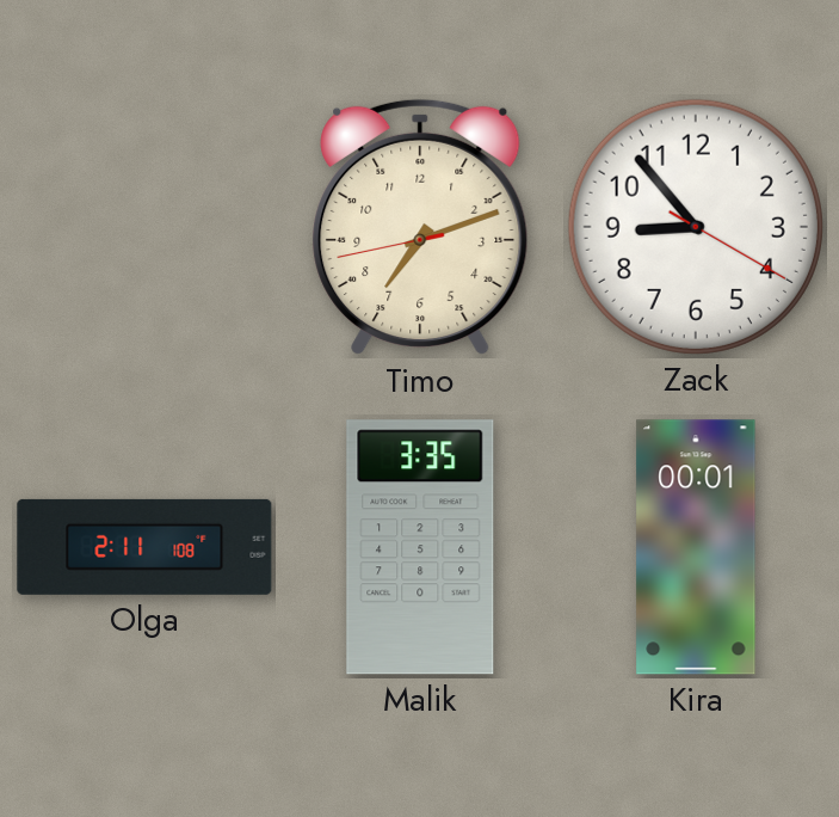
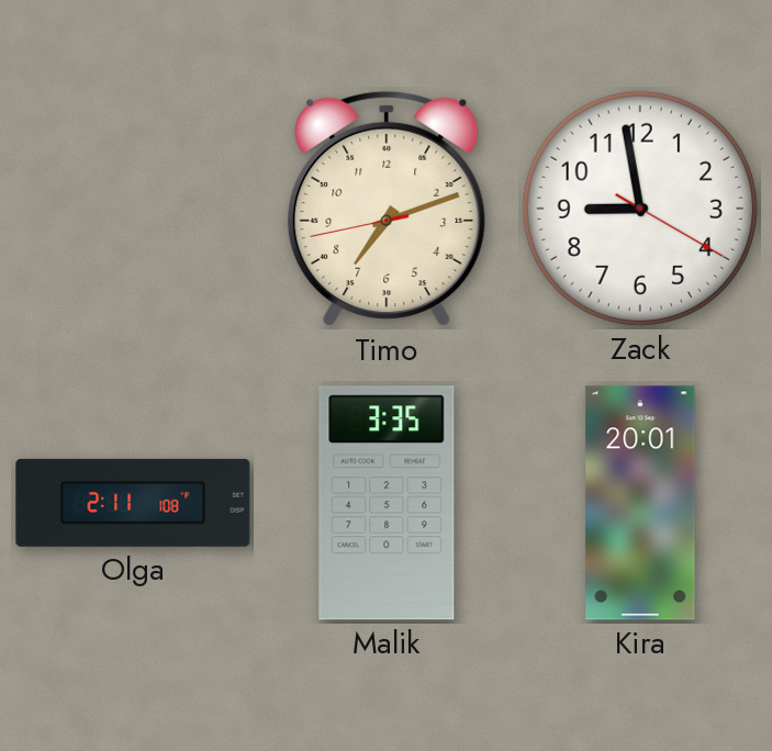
Zack: 8:53 -> 8:58
Kira: 00:01 -> 20:01
